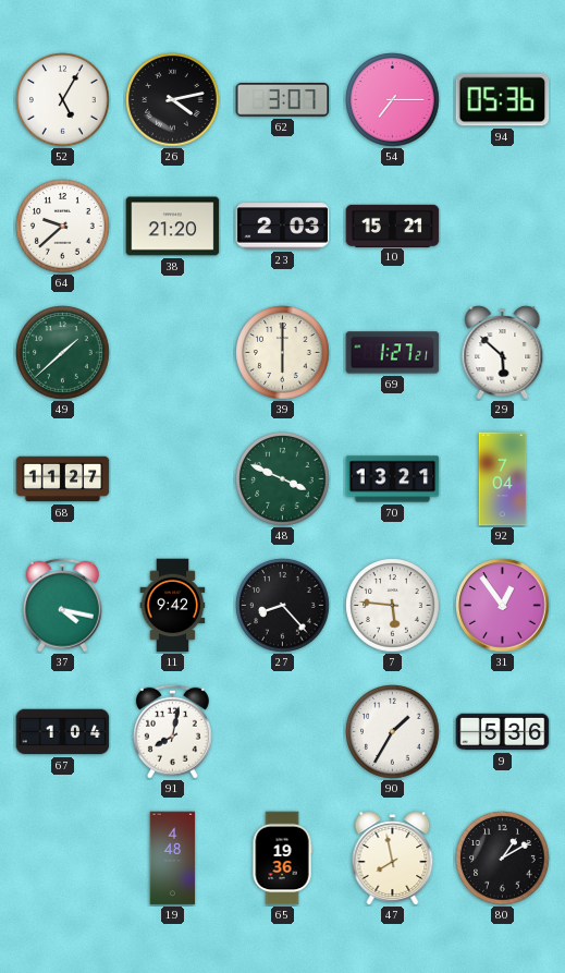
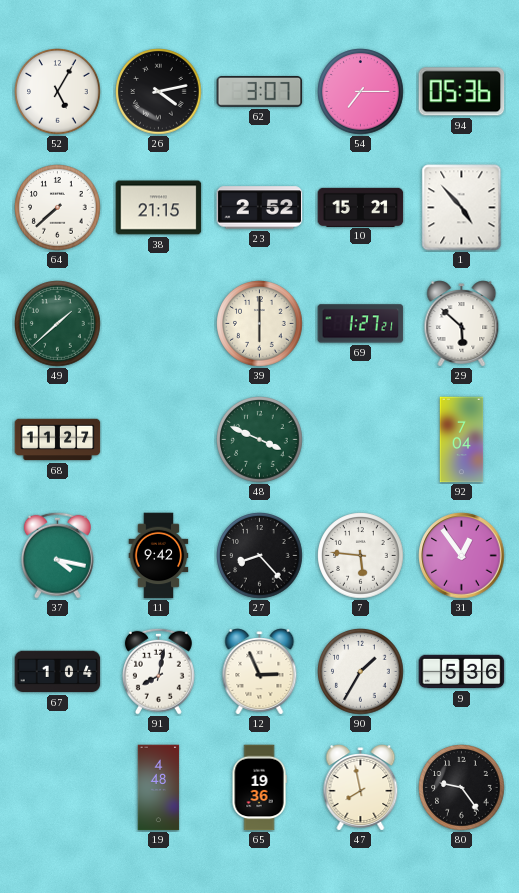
64: 9:38 -> 7:38
38: 21:20 -> 21:15
23: 2:03 -> 2:52
1: none -> 4:53
70: 13:21 -> none
12: none -> 2:56
80: 1:10 -> 9:24
